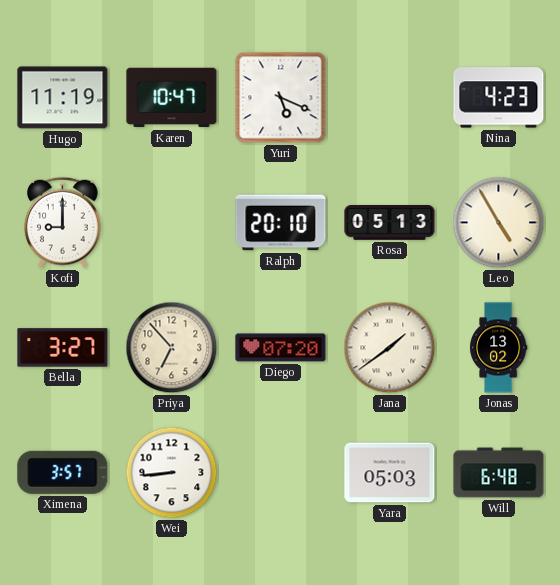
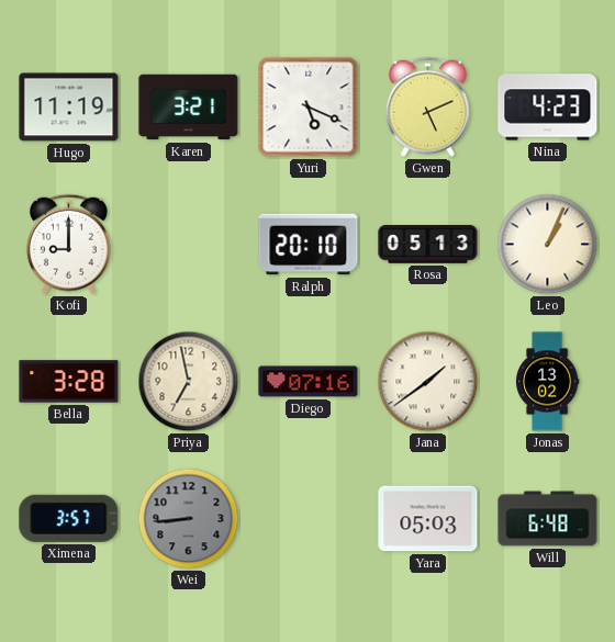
Karen: 10:47 -> 3:21
Gwen: none -> 5:11
Leo: 4:55 -> 1:04
Bella: 3:27 -> 3:28
Priya: 6:53 -> 6:58
Diego: 07:20 -> 07:16
Wei dial: white -> grey
